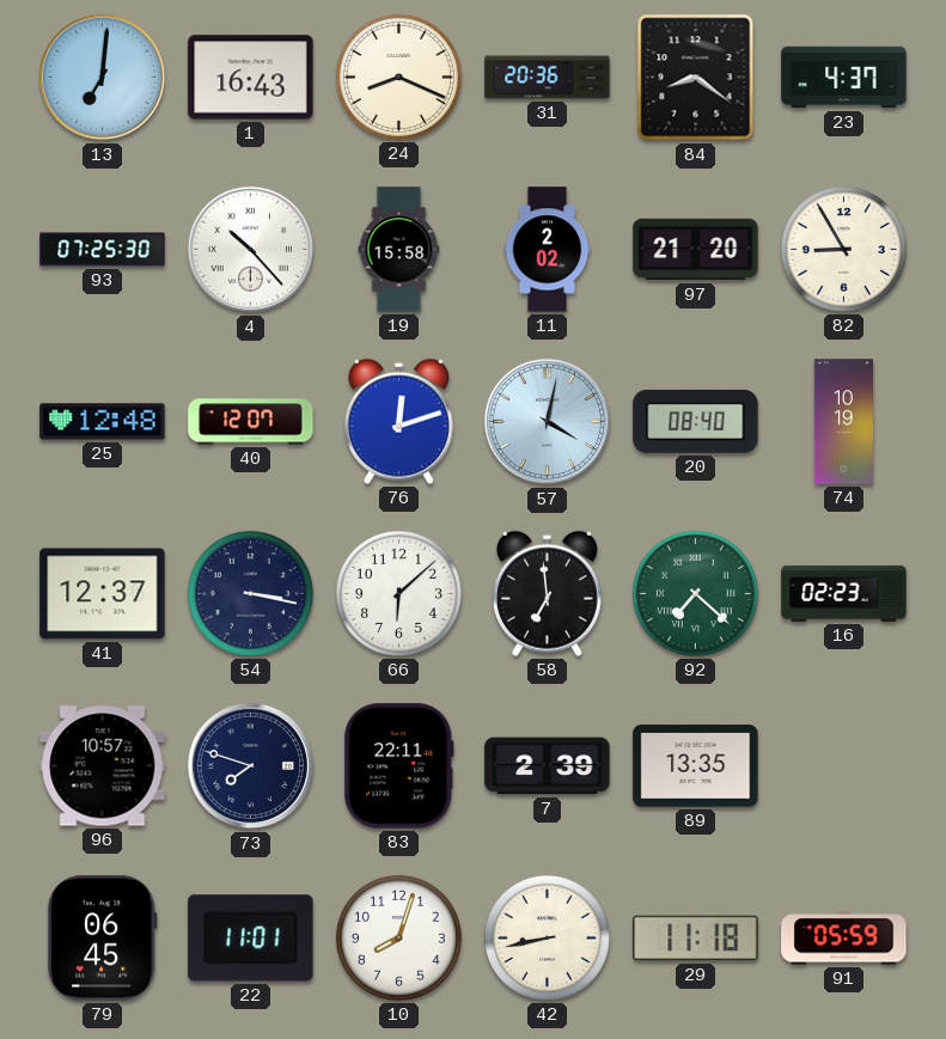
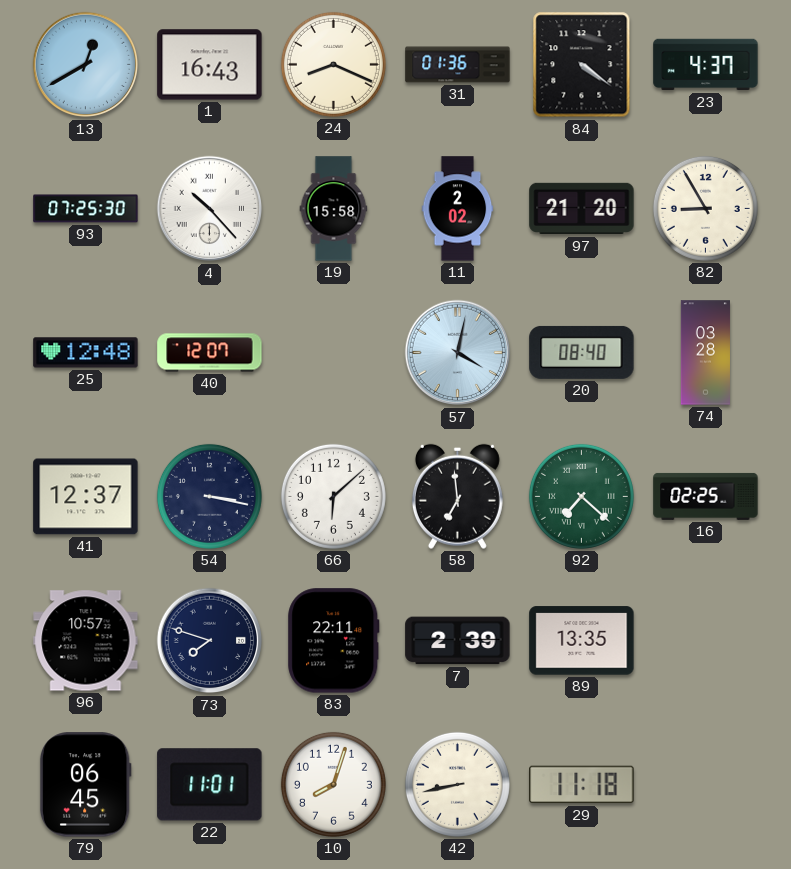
13: 7:01 -> 12:40
31: 20:36 -> 01:36
84: 8:21 -> 4:21
76: 12:12 -> none
74: 10:19 -> 03:28
16: 02:23 -> 02:25
91: 05:59 -> none
